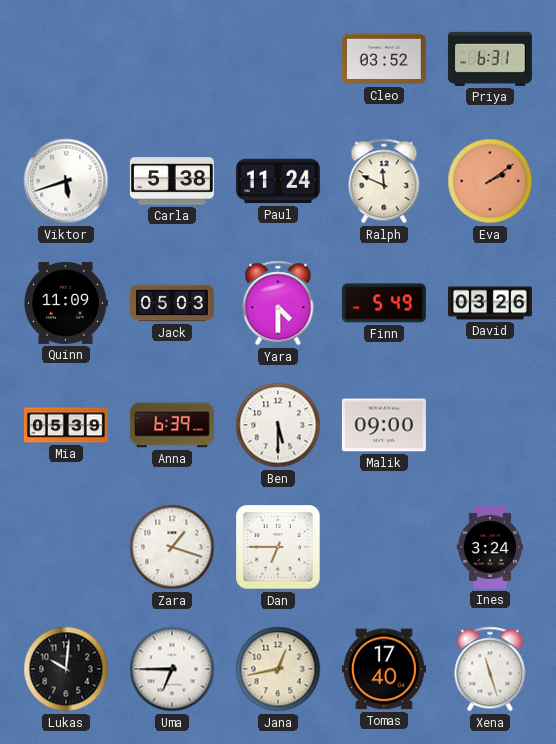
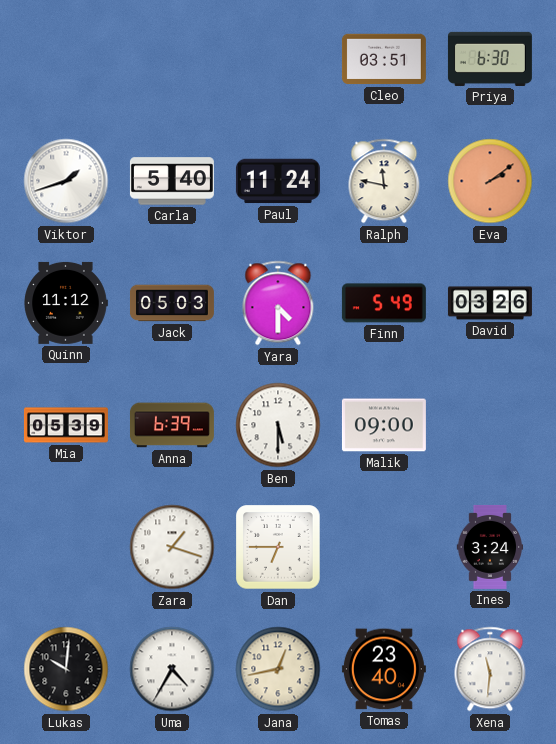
Cleo: 03:52 -> 03:51
Priya: 6:31 -> 6:30
Viktor: 5:42 -> 1:42
Carla: 5:38 -> 5:40
Ralph: 11:49 -> 11:47
Quinn: 11:09 -> 11:12
Uma: 6:45 -> 4:35
Tomas: 17:40 -> 23:40
Xena: 11:27 -> 11:31
